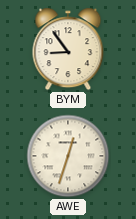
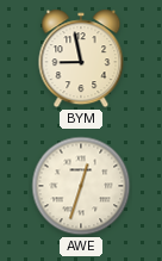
BYM: 8:54 -> 8:58
